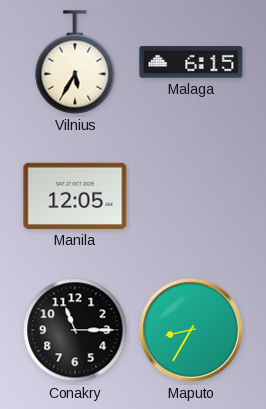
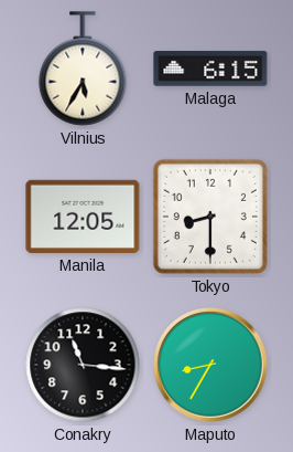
Tokyo: none -> 8:30
Conakry: 11:15 -> 11:16
